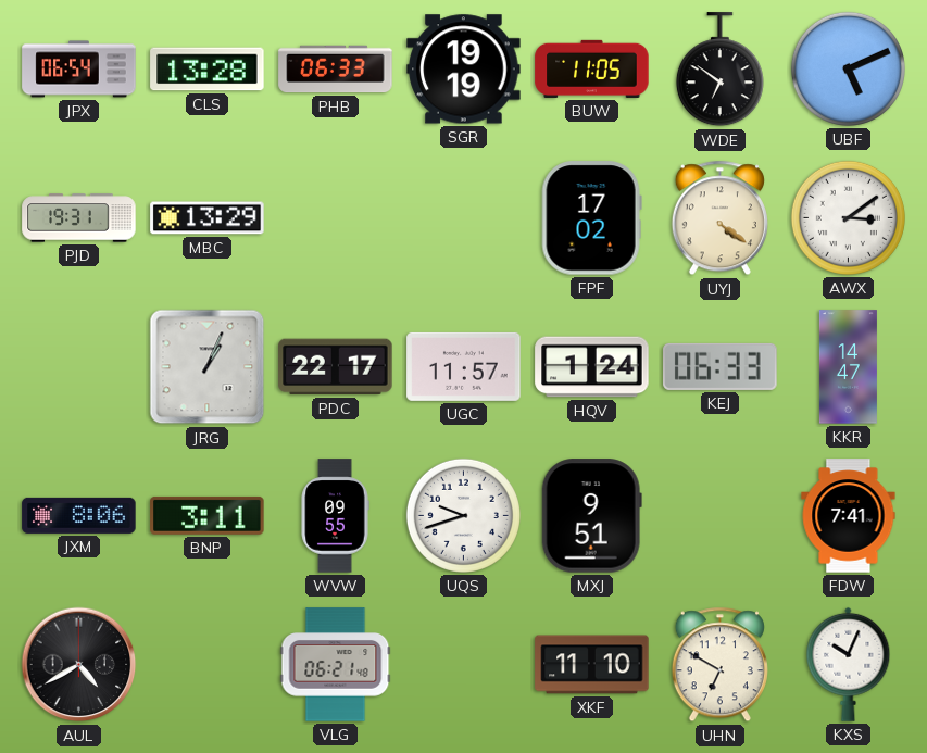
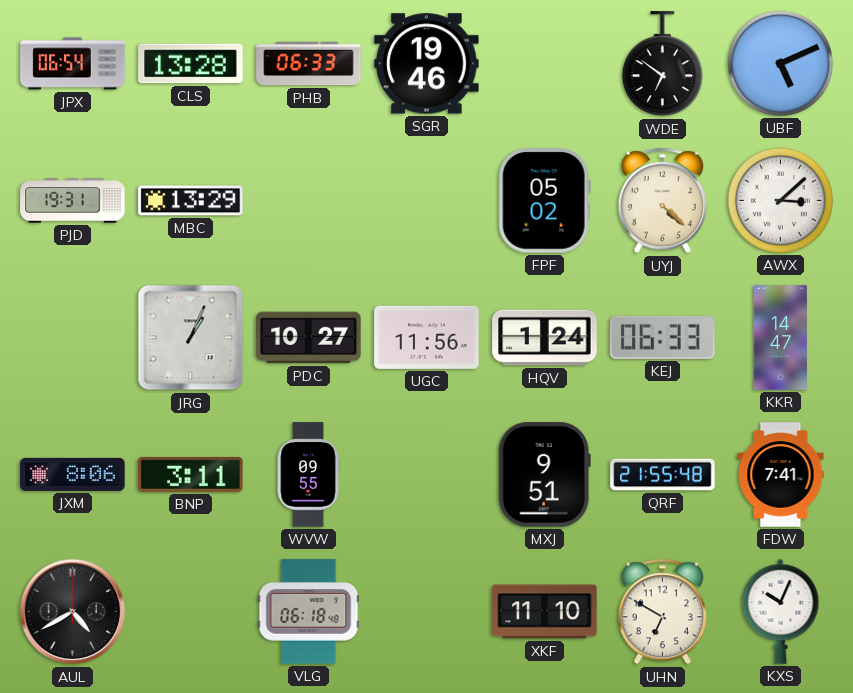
SGR: 19:19 -> 19:46
BUW: 11:05 -> none
FPF: 17:02 -> 05:02
UYJ: 4:21 -> 4:22
AWX: 3:09 -> 3:08
PDC: 22:17 -> 10:27
UGC: 11:57 -> 11:56
UQS: 9:42 -> none
QRF: none -> 21:55
VLG: 06:21 -> 06:18
